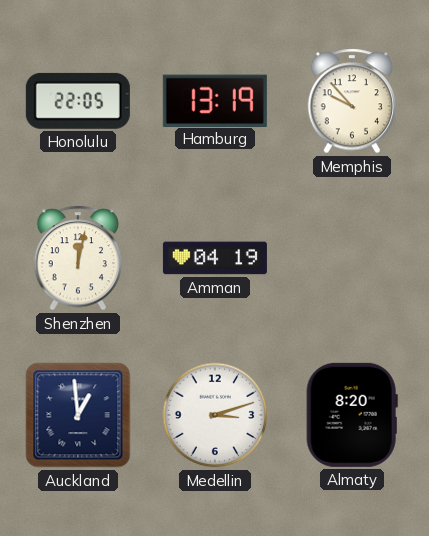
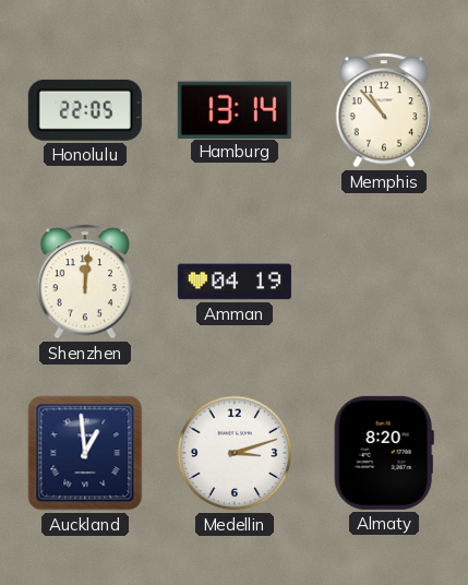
Hamburg: 13:19 -> 13:14
Memphis: 9:53 -> 10:53
Shenzhen: 12:02 -> 12:01
